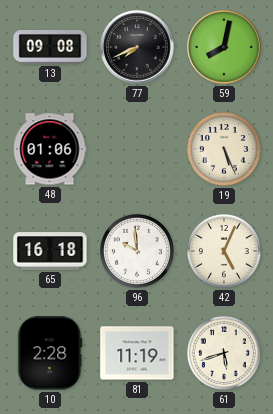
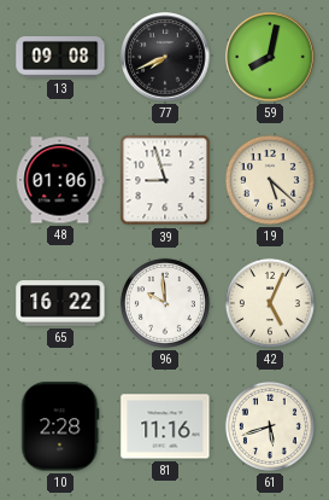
39: none -> 8:57
19: 5:26 -> 5:22
65: 16:18 -> 16:22
81: 11:19 -> 11:16
